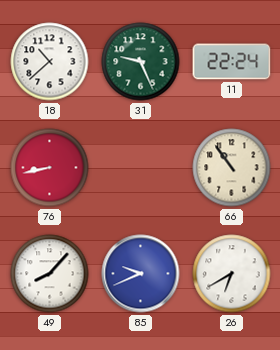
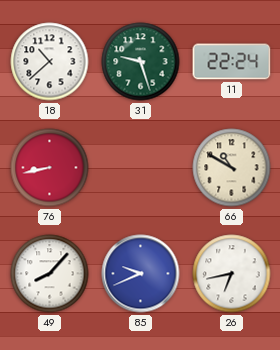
31: 9:26 -> 9:27
66: 10:54 -> 10:50
26: 6:40 -> 6:43
